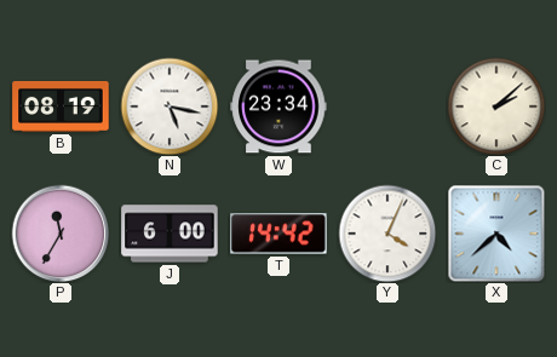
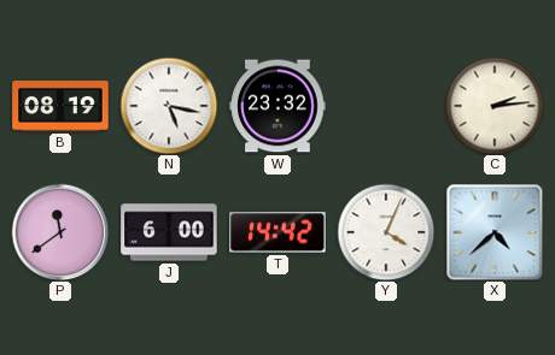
W: 23:34 -> 23:32
C: 2:08 -> 2:14
P: 11:35 -> 11:39
